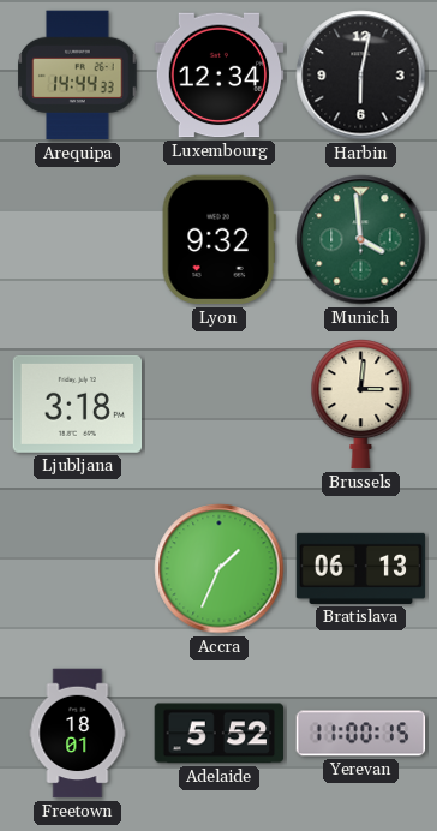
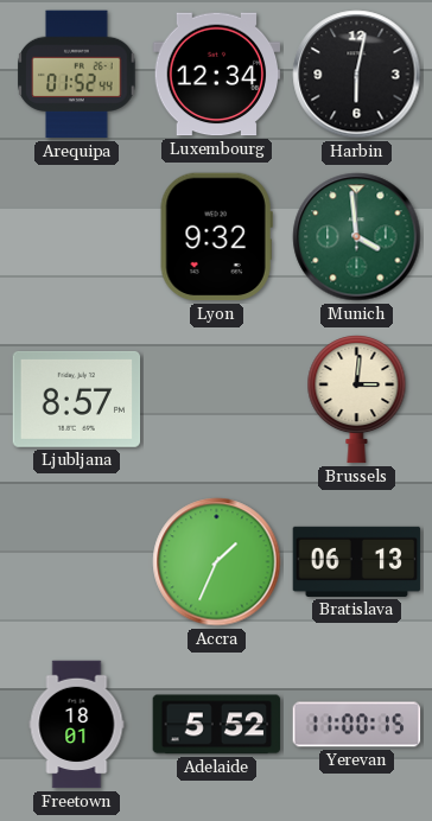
Arequipa: 14:44 -> 01:52
Ljubljana: 3:18 -> 8:57
